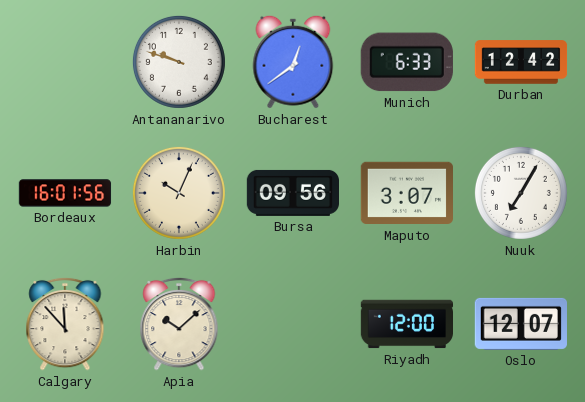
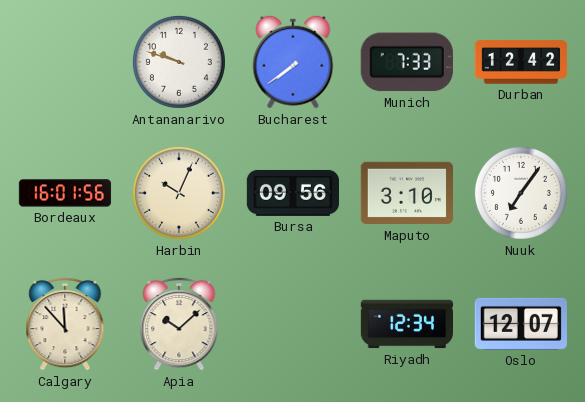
Bucharest: 12:39 -> 7:39
Munich: 6:33 -> 7:33
Maputo: 3:07 -> 3:10
Nuuk: 7:05 -> 7:06
Riyadh: 12:00 -> 12:34
